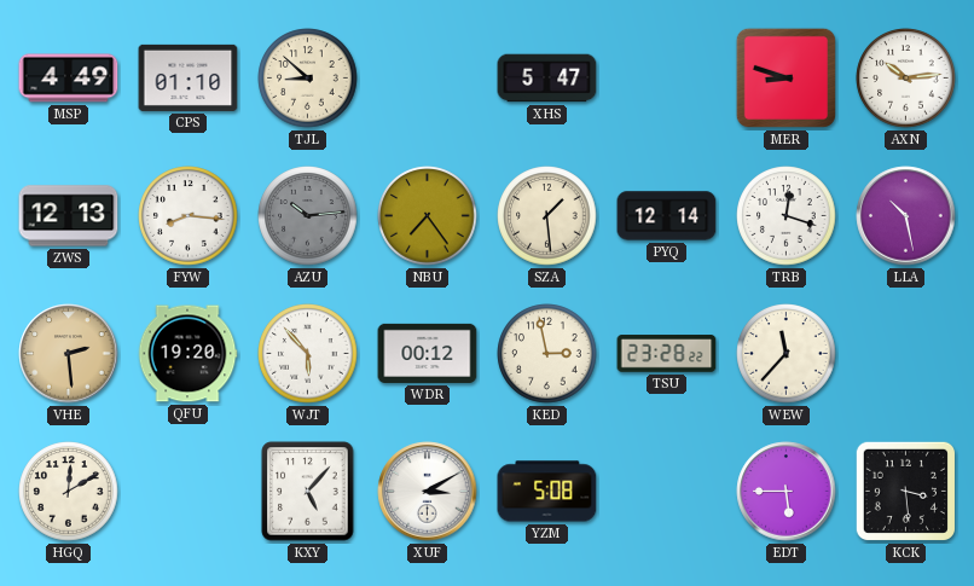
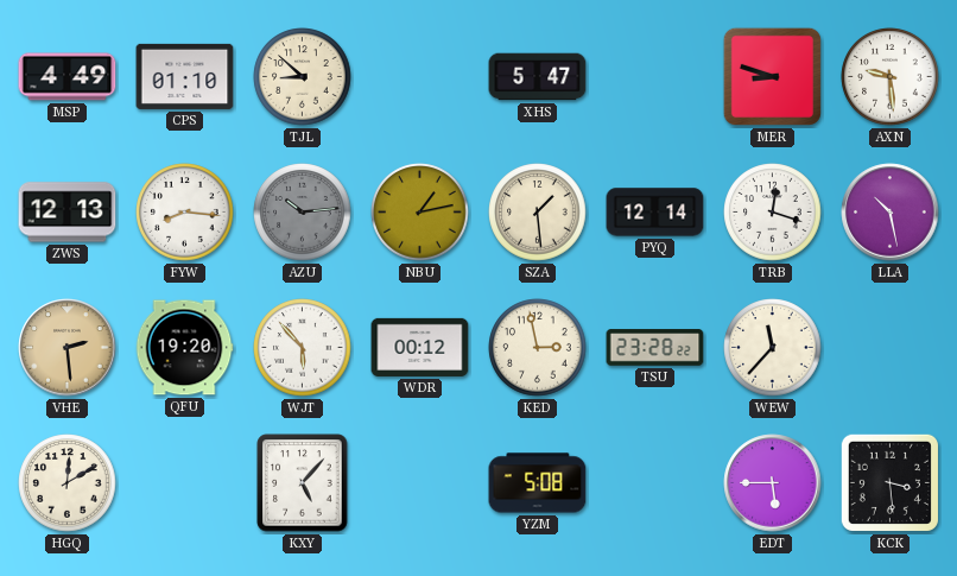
AXN: 10:14 -> 9:29
NBU: 7:24 -> 1:13
XUF: 3:10 -> none
